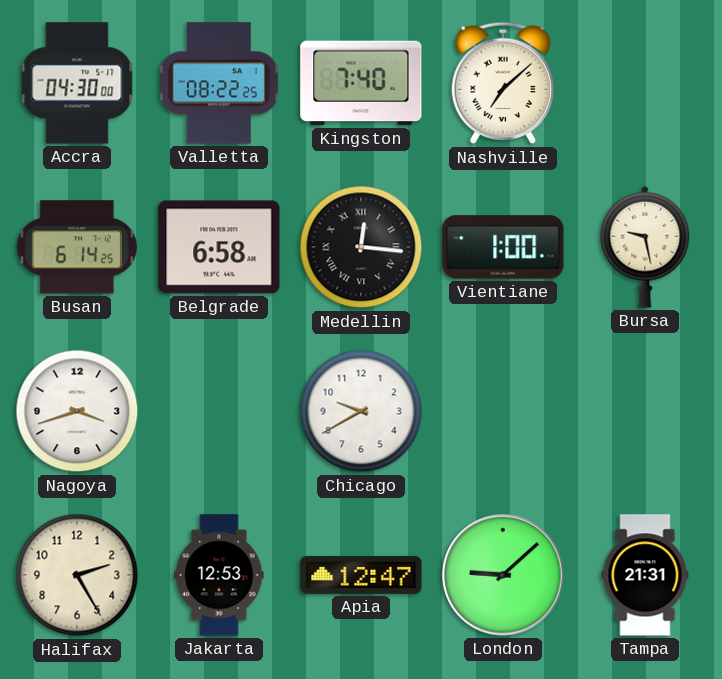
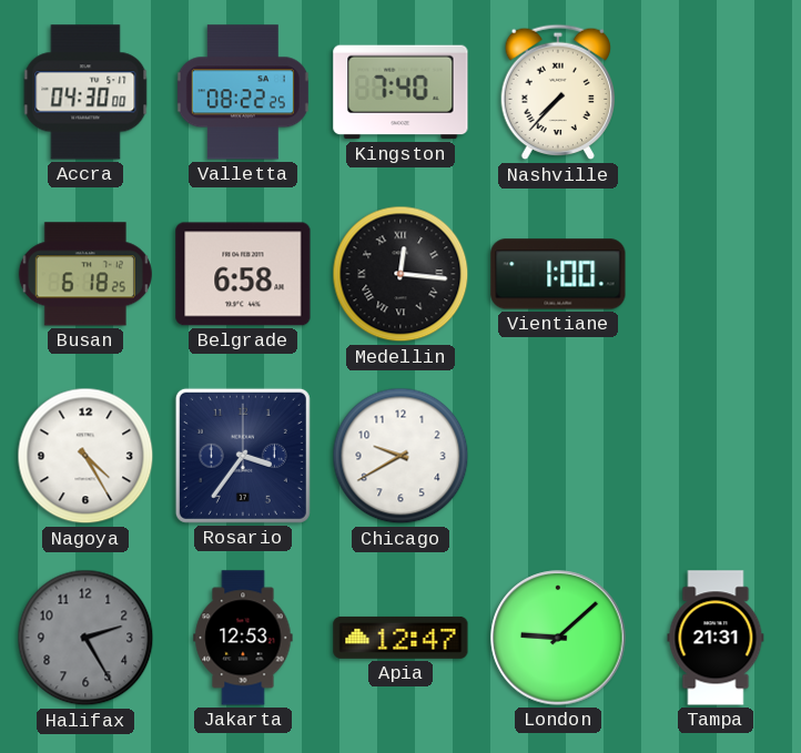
Nashville: 7:08 -> 7:37
Busan: 6:14 -> 6:18
Bursa: 9:28 -> none
Nagoya: 3:42 -> 4:25
Rosario: none -> 3:36
Halifax dial: cream -> grey
